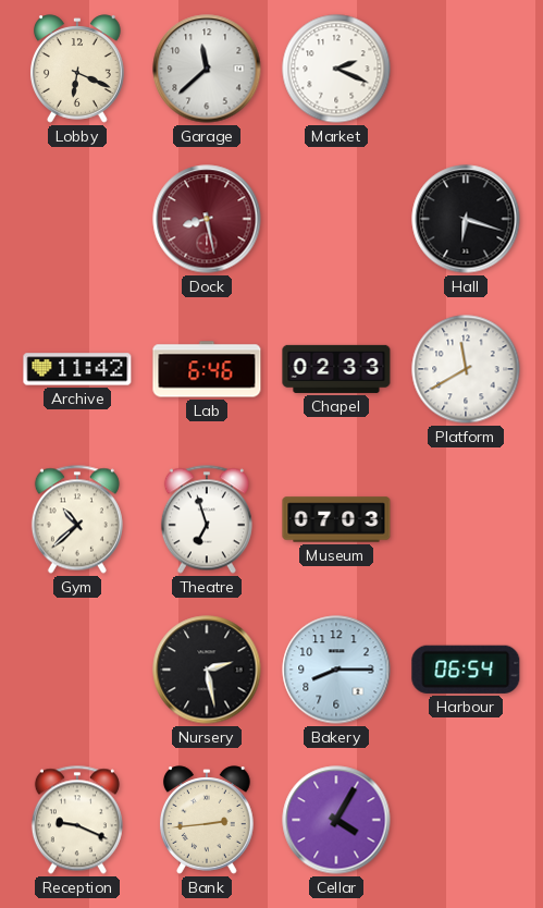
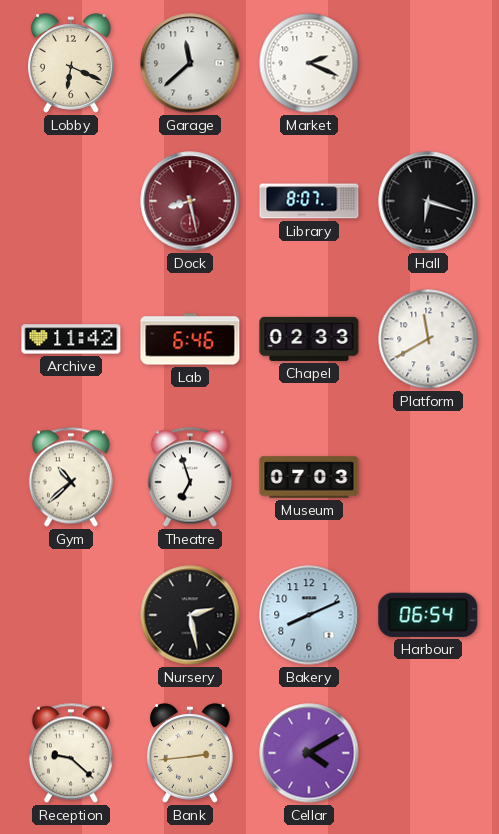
Library: none -> 8:07
Bakery: 8:15 -> 8:11
Reception: 9:19 -> 9:22
Cellar: 4:05 -> 4:10
